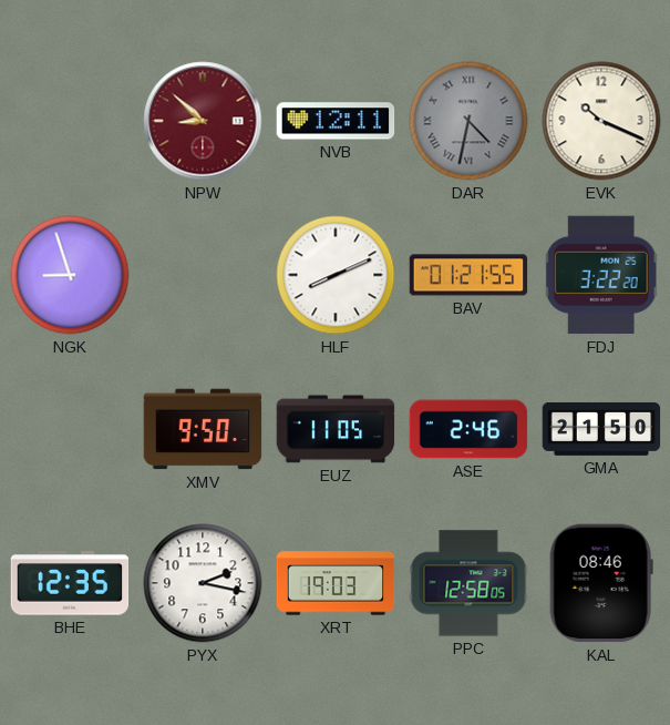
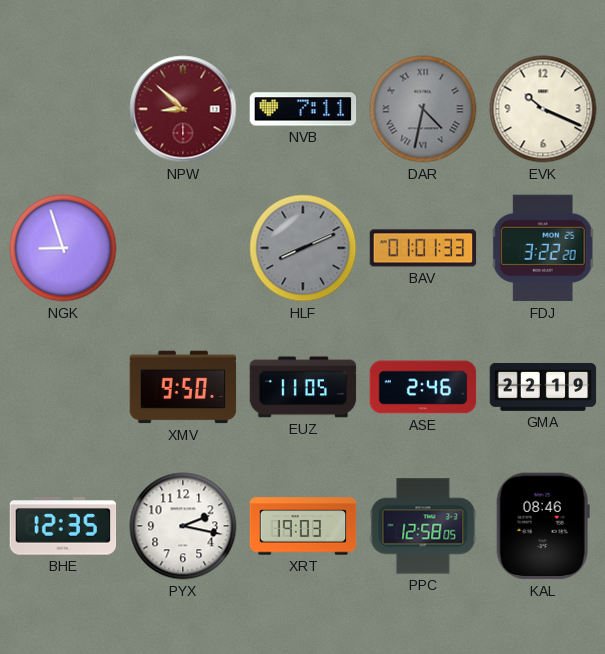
NVB: 12:11 -> 7:11
HLF dial: white -> grey
BAV: 01:21 -> 01:01
GMA: 21:50 -> 22:19
